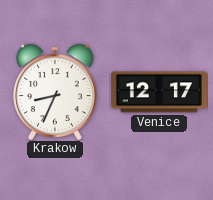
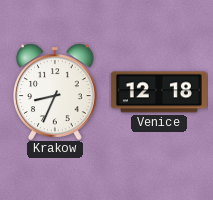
Venice: 12:17 -> 12:18
